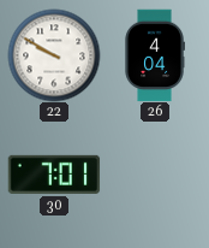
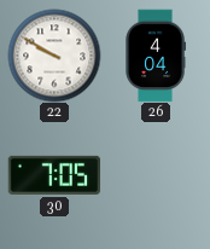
30: 7:01 -> 7:05
